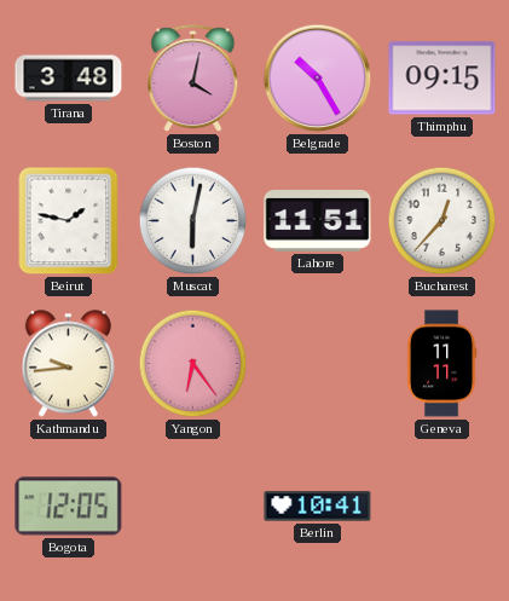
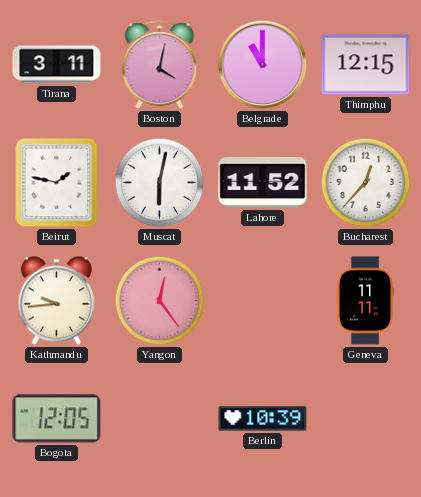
Tirana: 3:48 -> 3:11
Belgrade: 10:25 -> 11:00
Thimphu: 09:15 -> 12:15
Lahore: 11:51 -> 11:52
Yangon: 6:24 -> 12:24
Berlin: 10:41 -> 10:39
